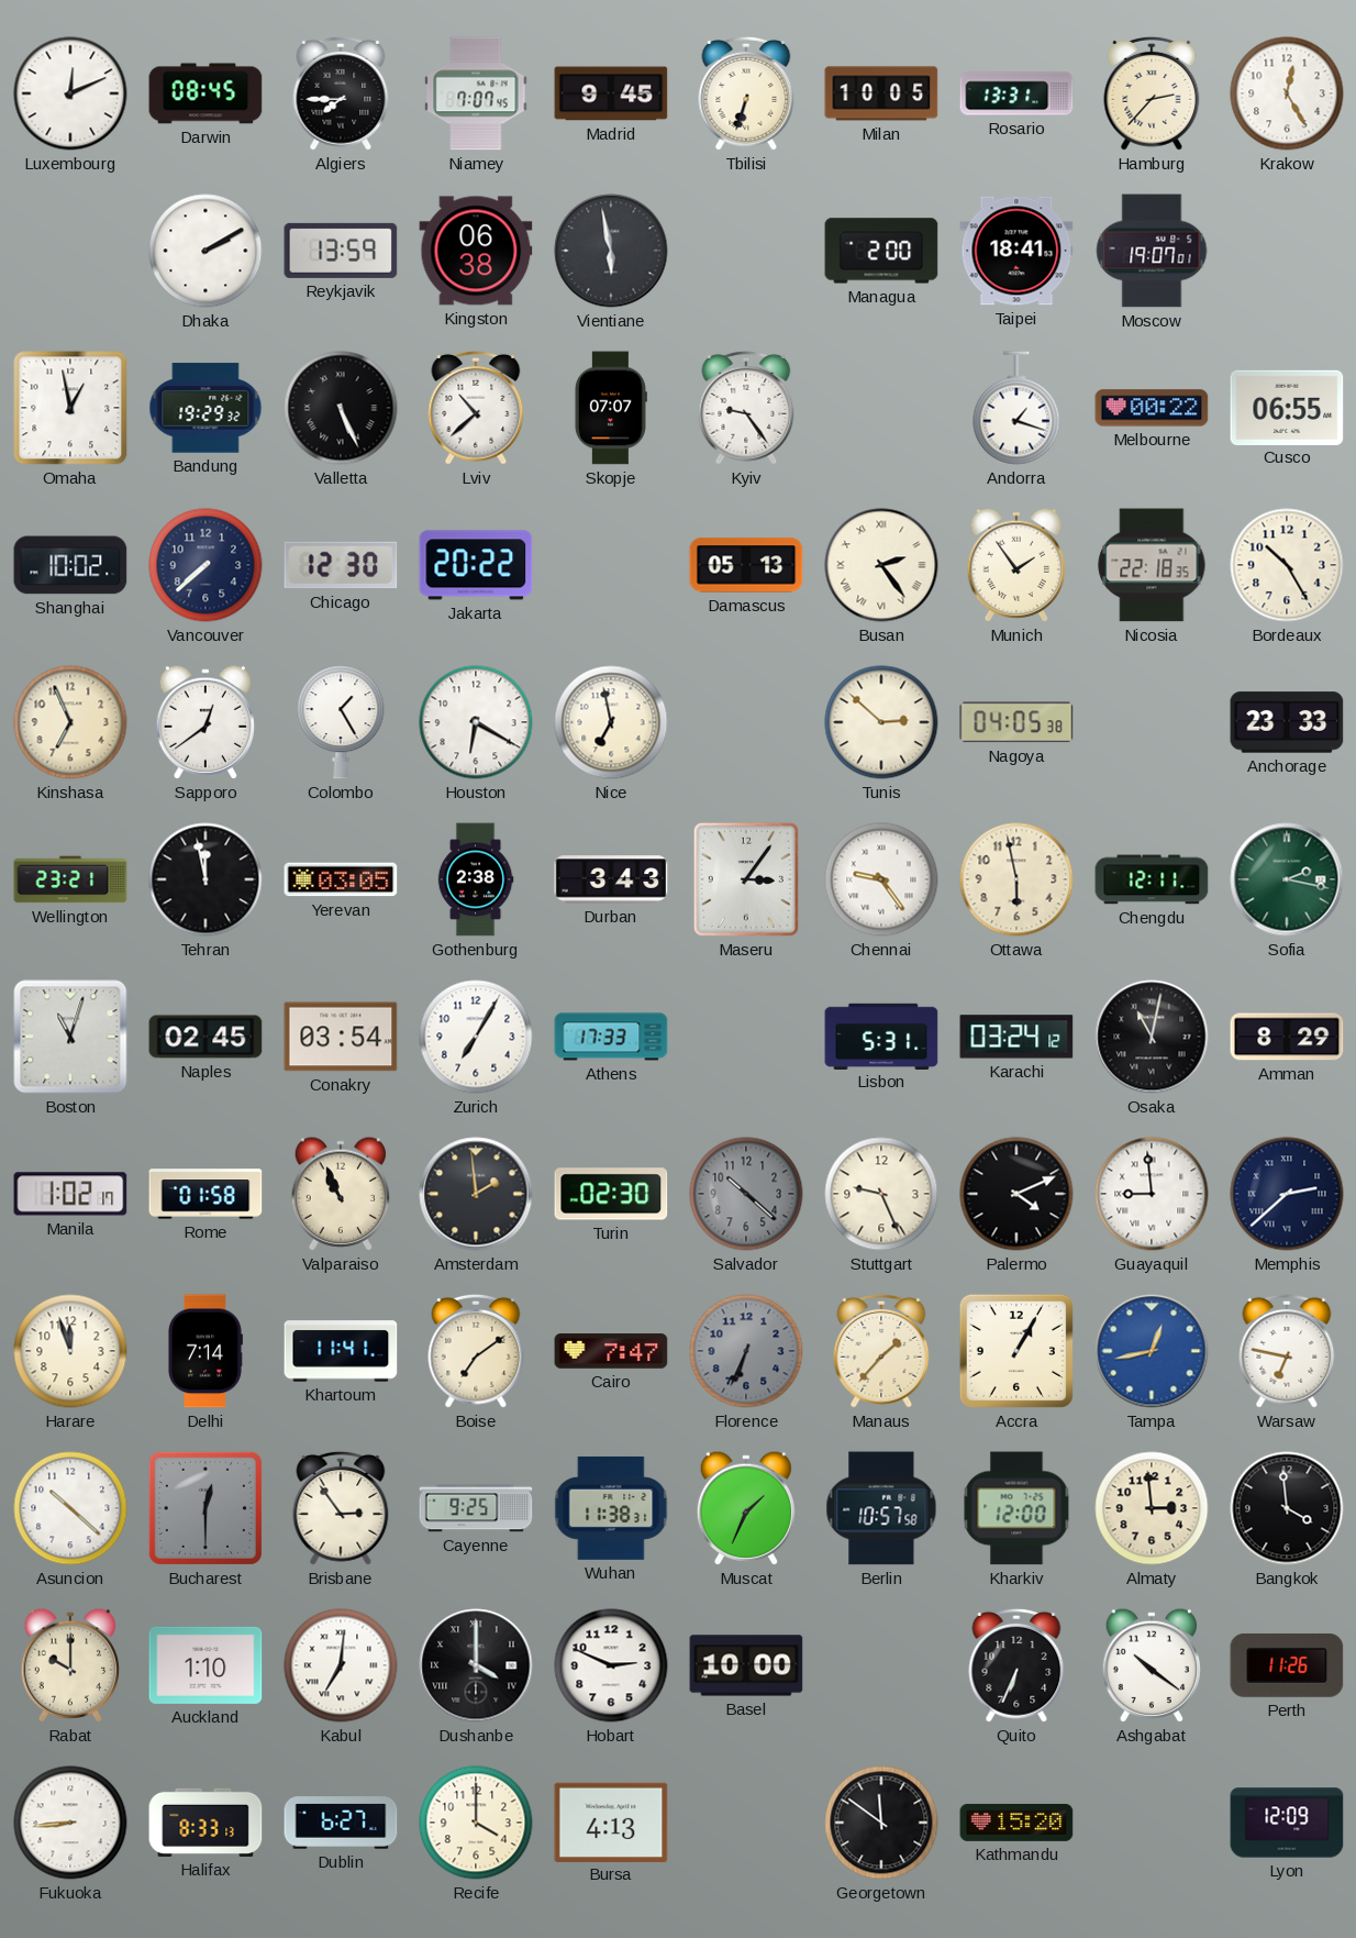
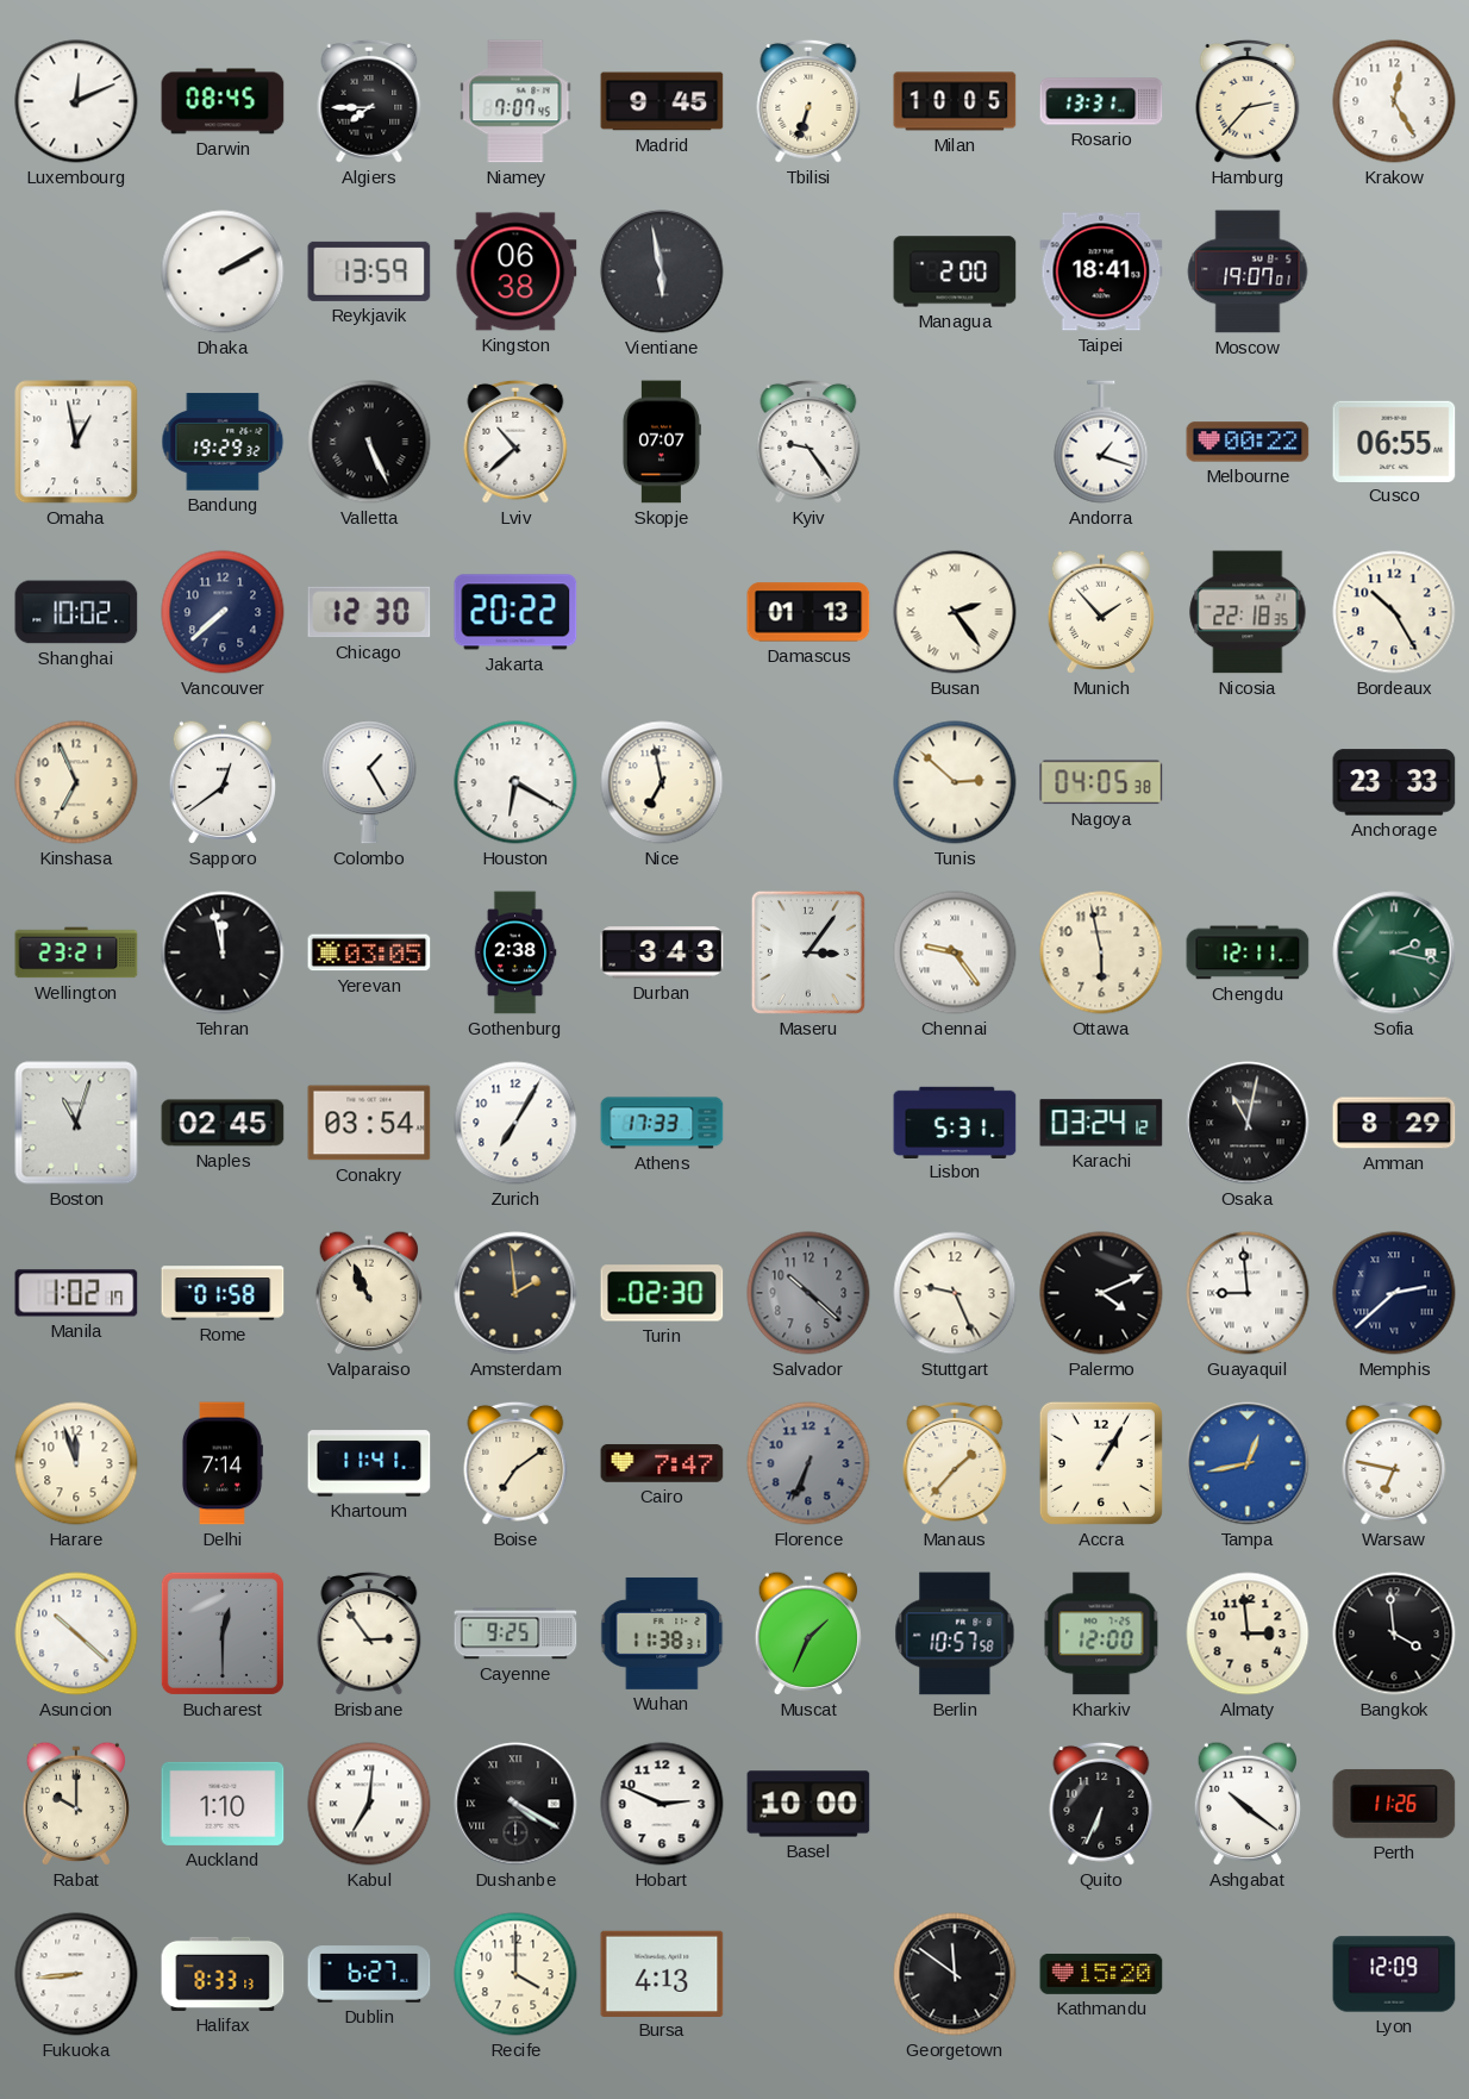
Damascus: 05:13 -> 01:13
Munich: 1:54 -> 1:53
Dushanbe: 4:00 -> 4:20
